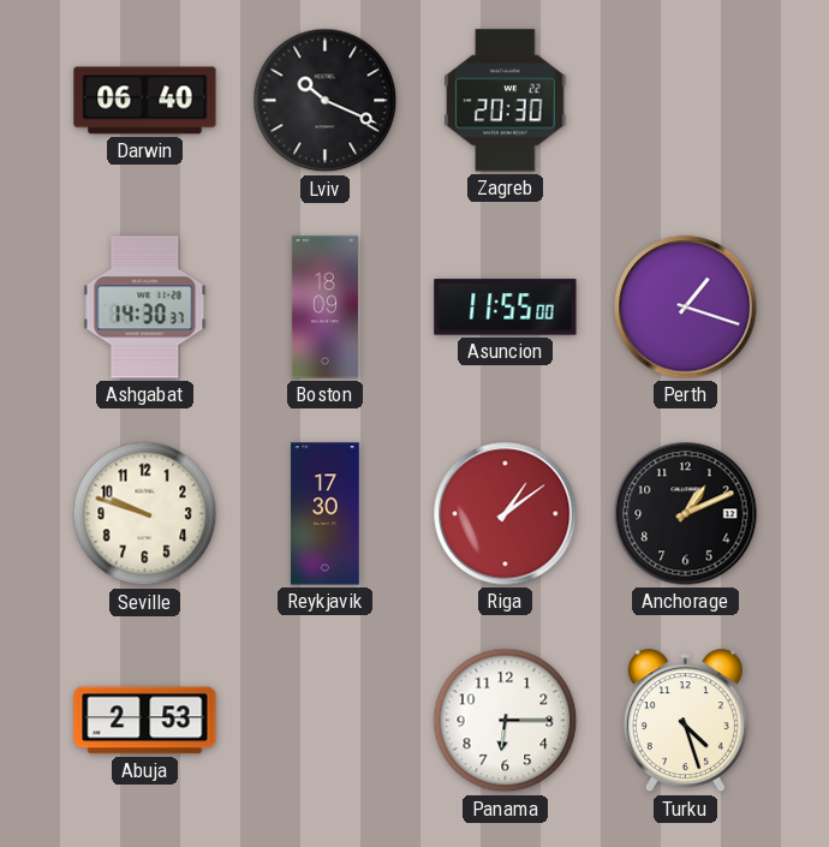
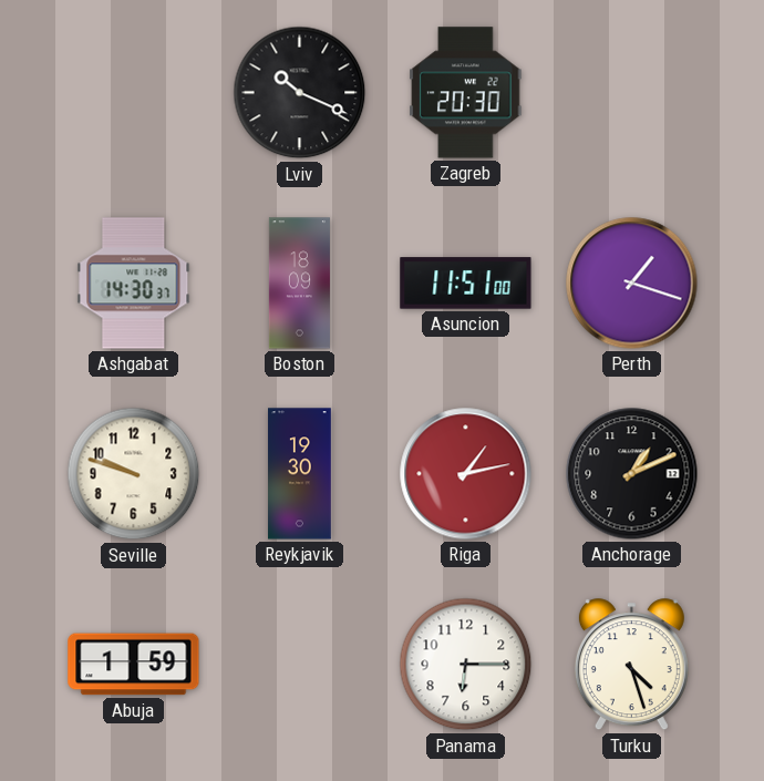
Darwin: 06:40 -> none
Asuncion: 11:55 -> 11:51
Reykjavik: 17:30 -> 19:30
Riga: 1:09 -> 1:13
Abuja: 2:53 -> 1:59
